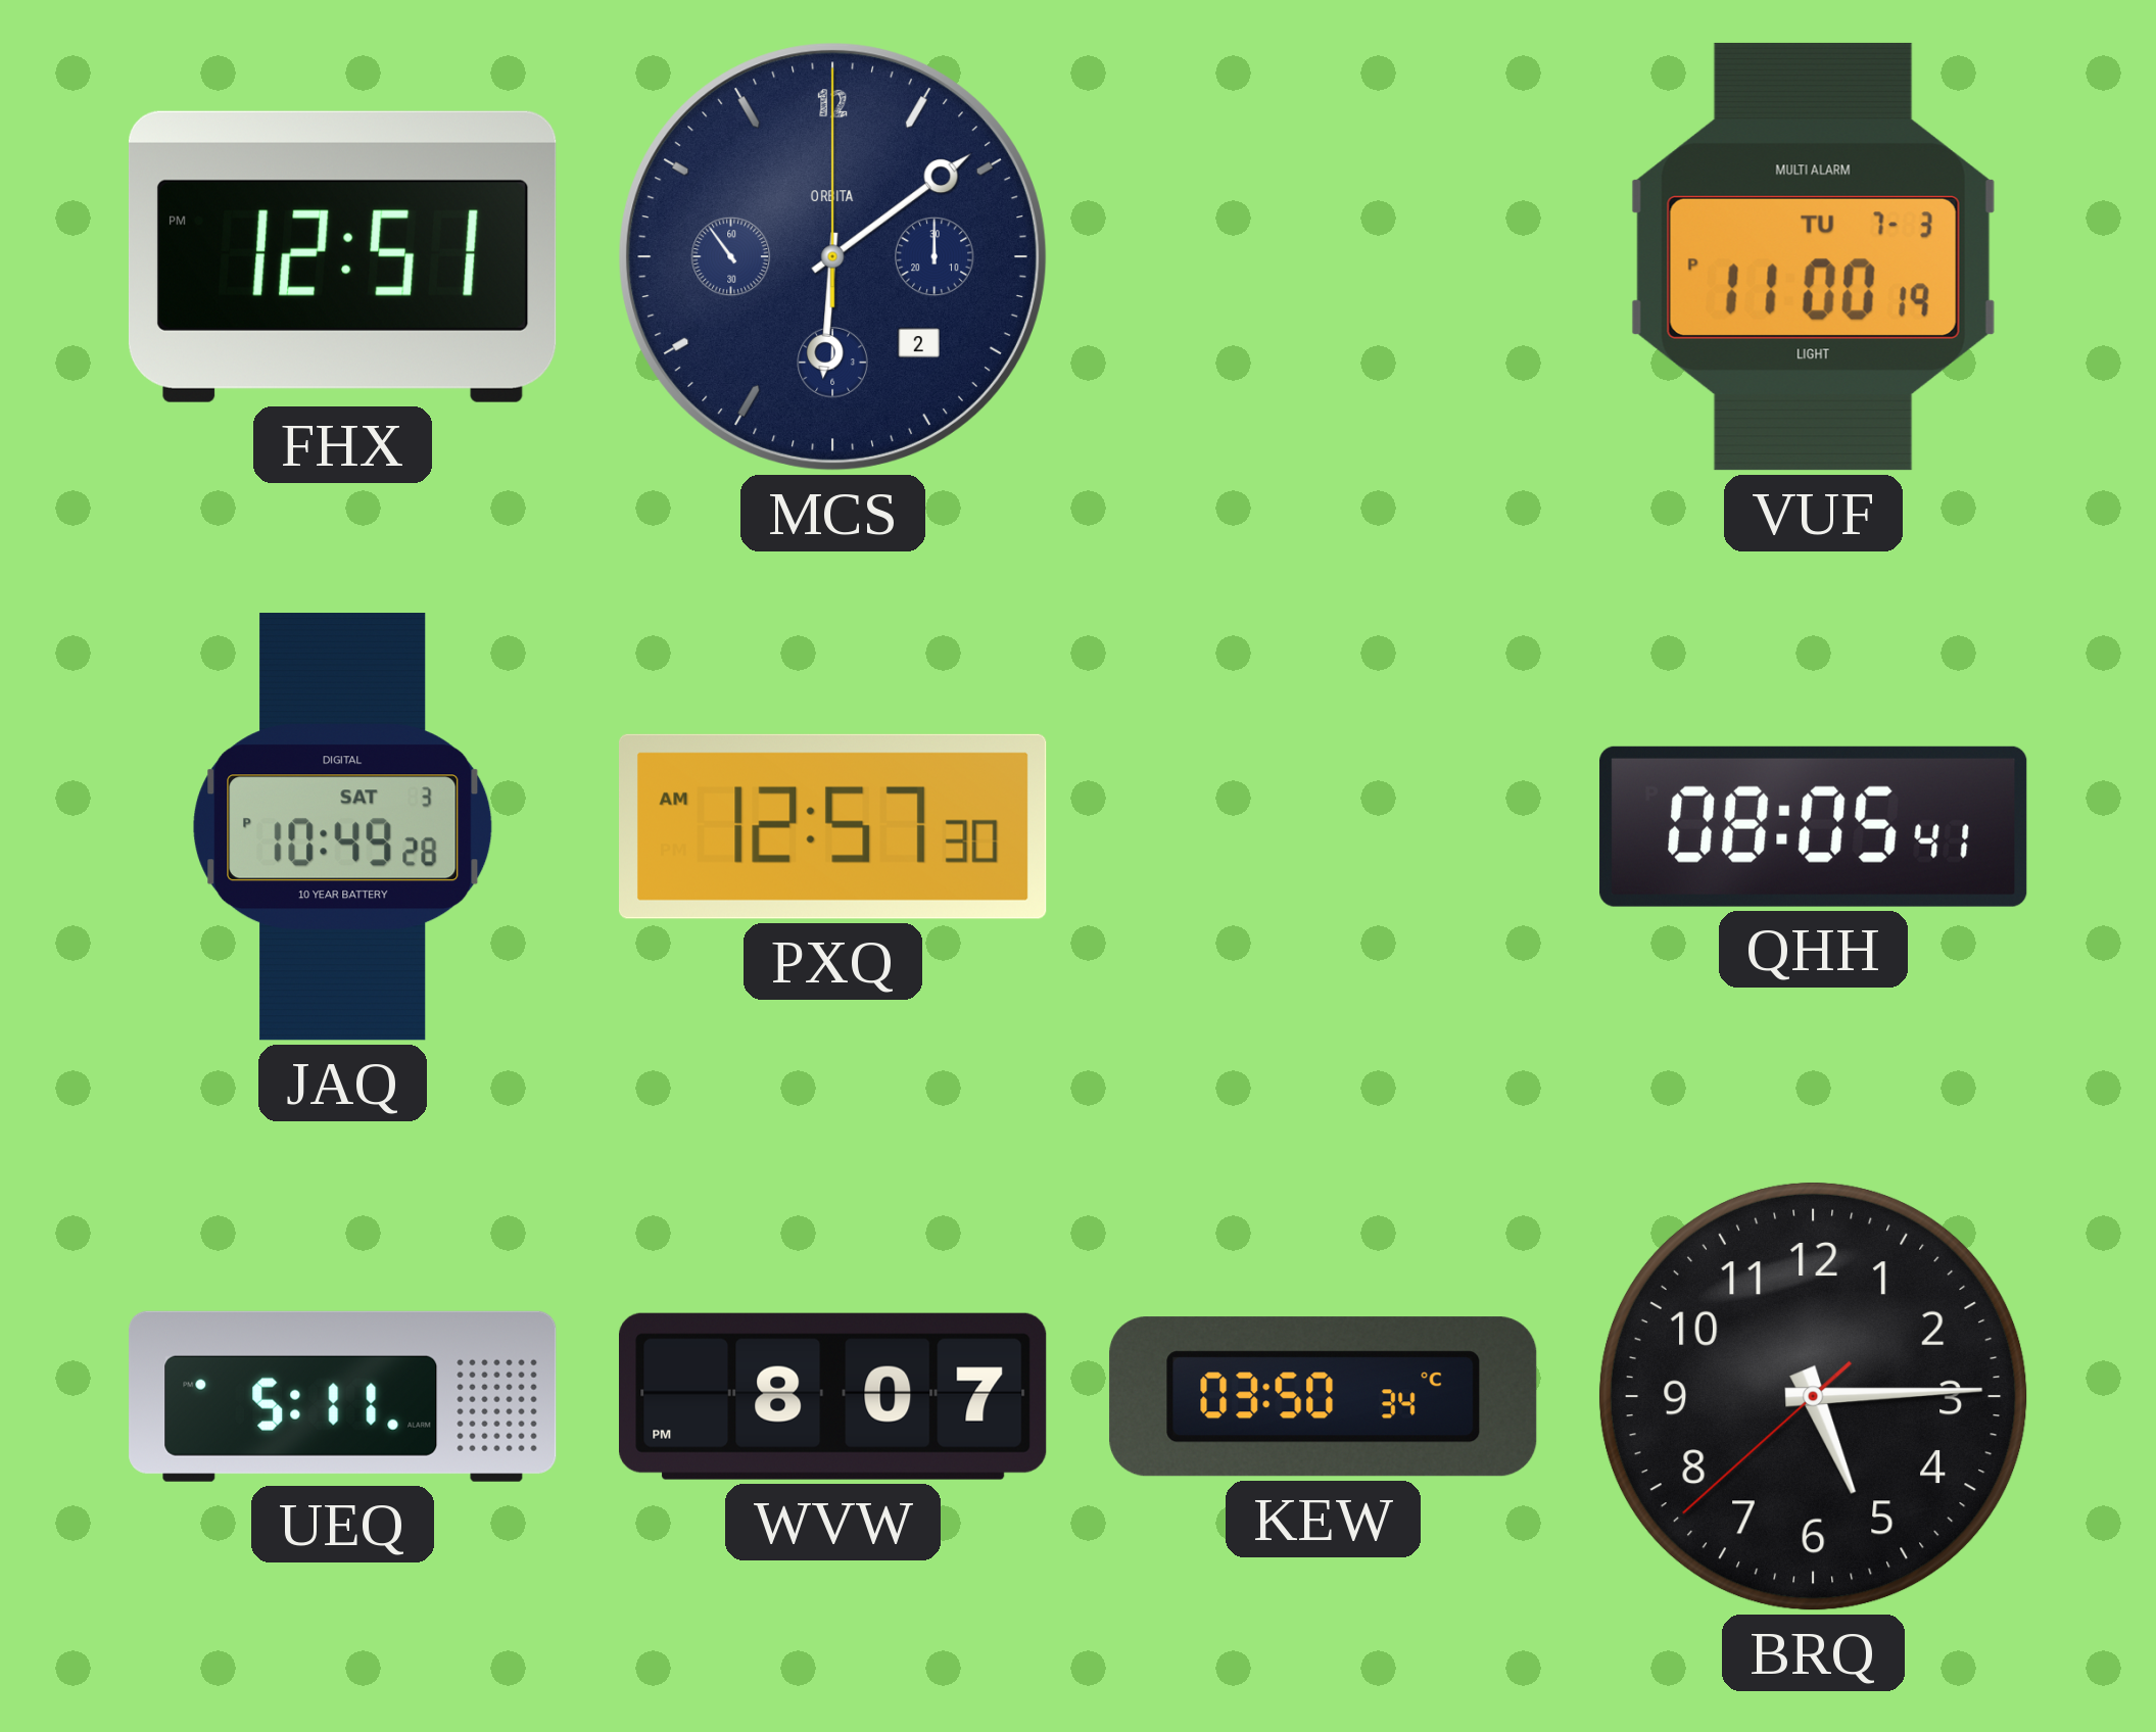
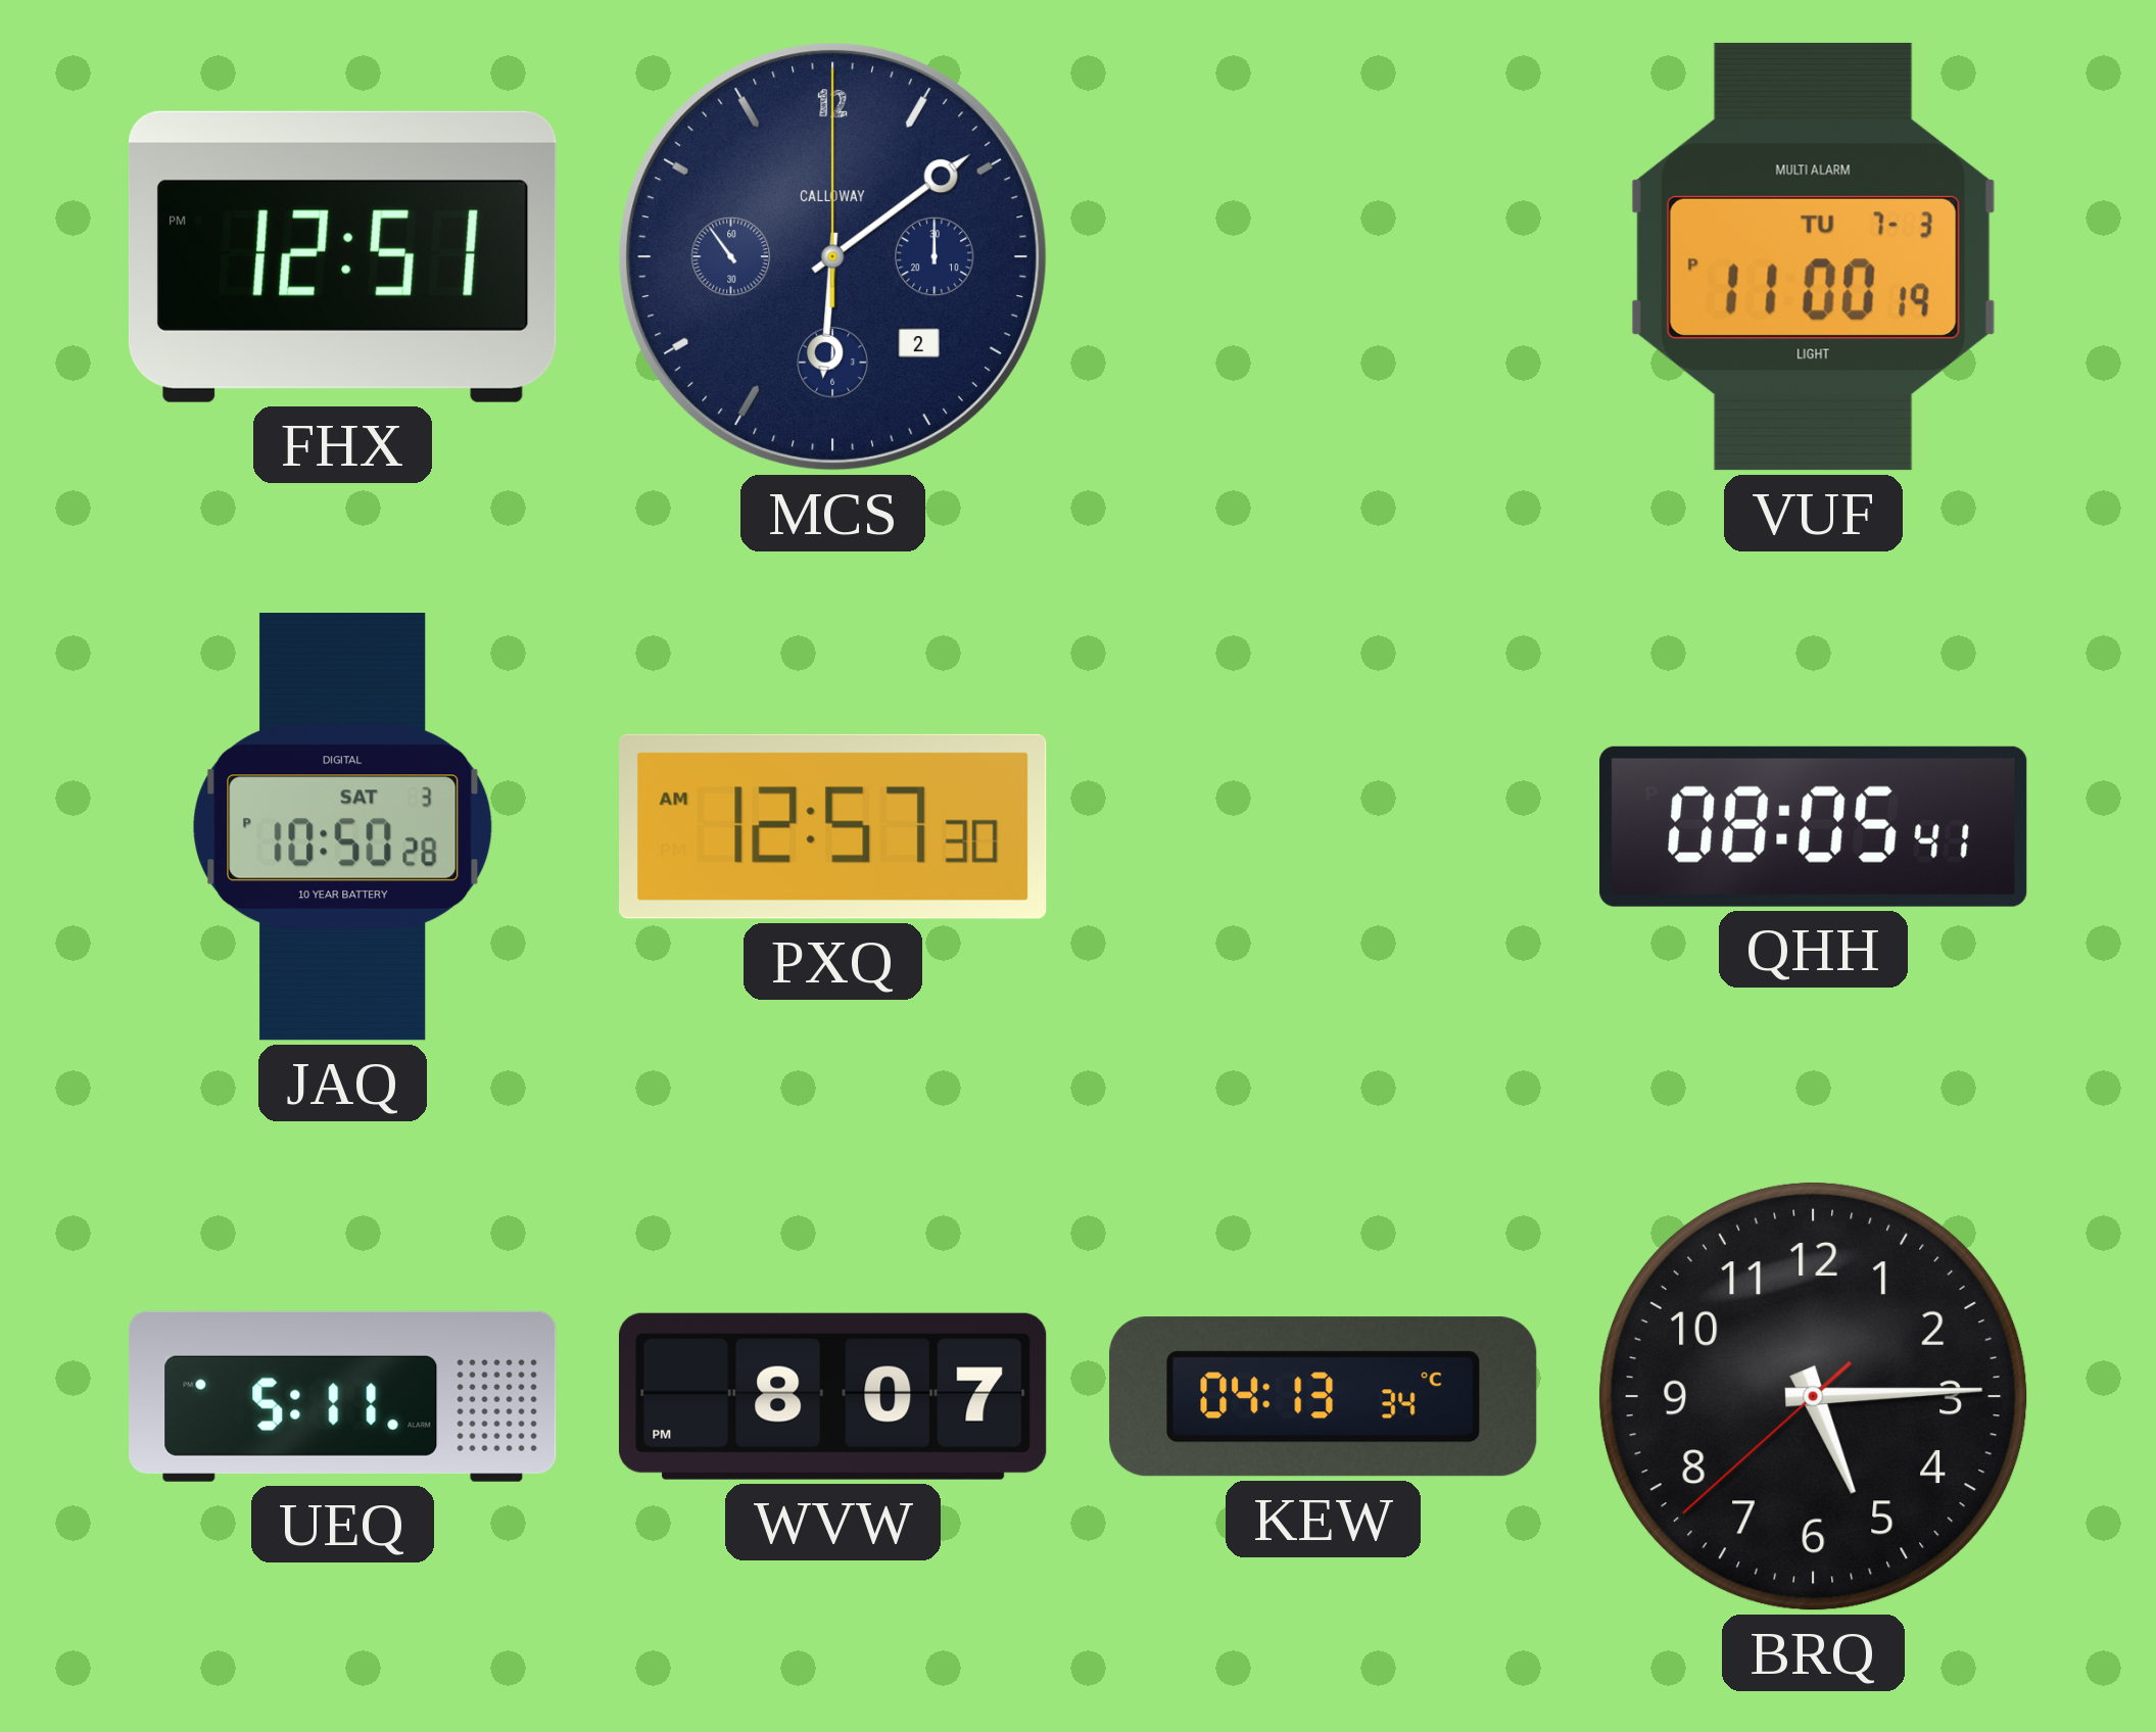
MCS brand: ORBITA -> CALLOWAY
JAQ: 10:49 -> 10:50
KEW: 03:50 -> 04:13
